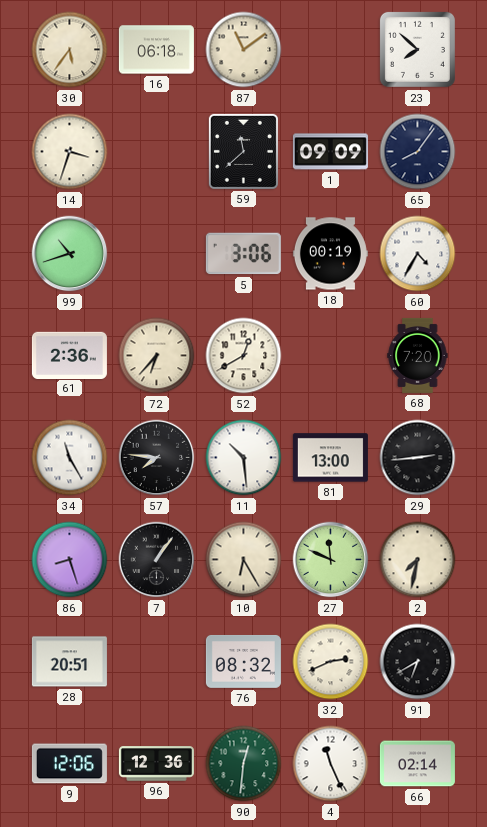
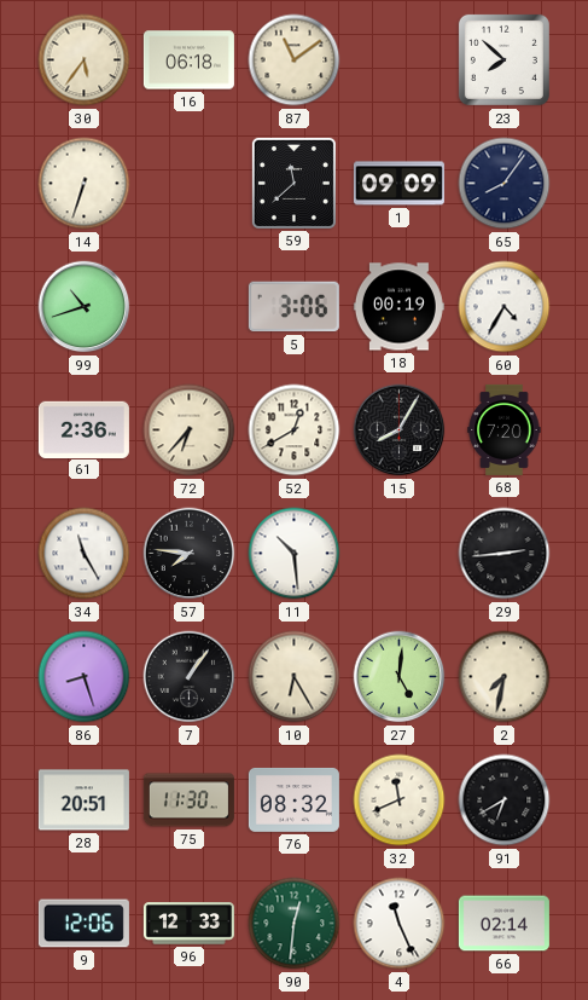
14: 3:33 -> 6:33
15: none -> 8:05
81: 13:00 -> none
27: 11:49 -> 5:01
75: none -> 11:30
32: 2:41 -> 11:41
96: 12:36 -> 12:33
